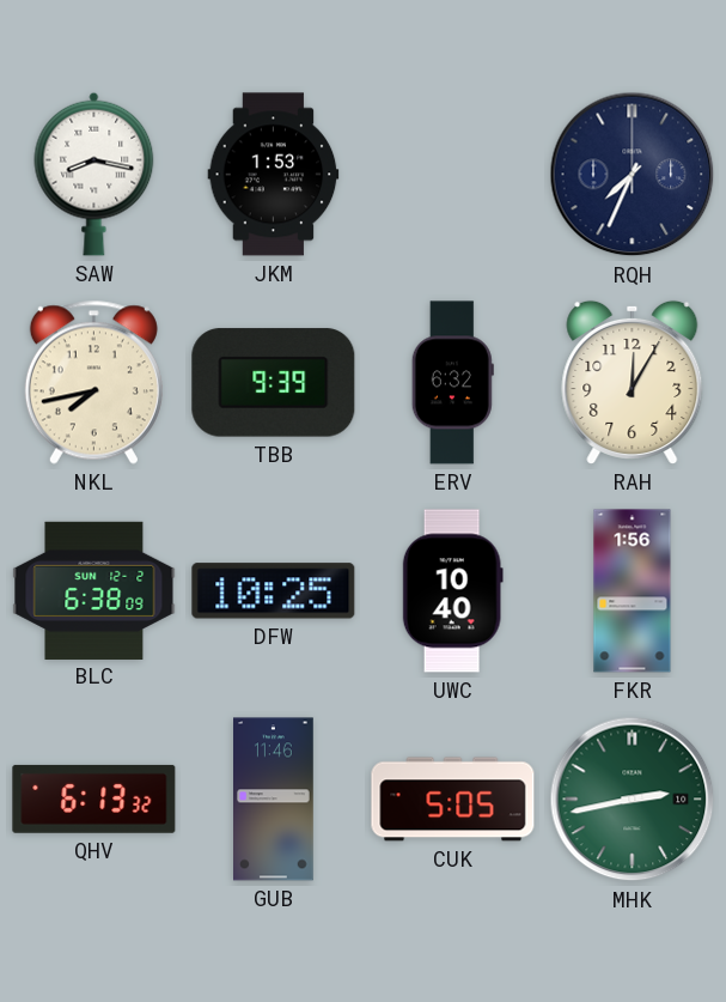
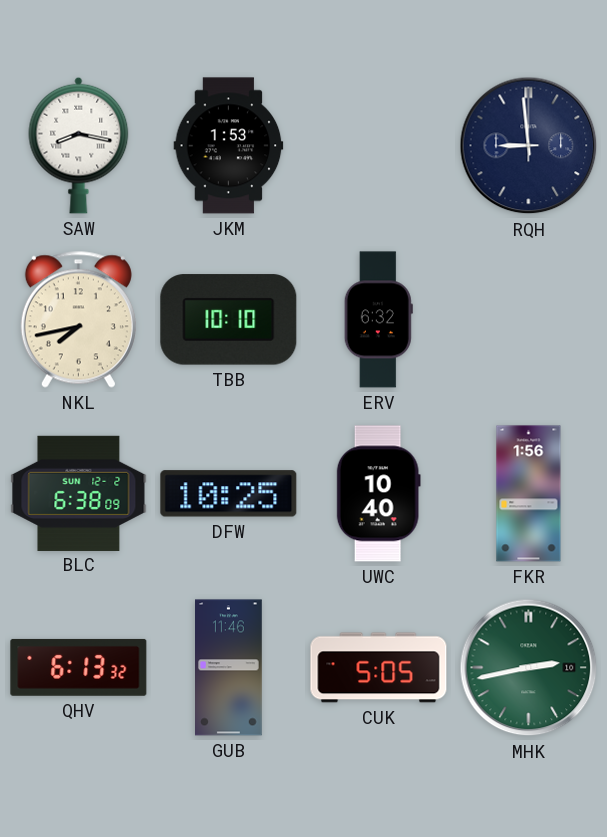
RQH: 7:34 -> 8:59
TBB: 9:39 -> 10:10
RAH: 12:05 -> none
